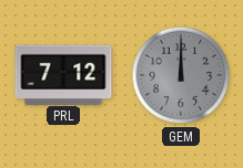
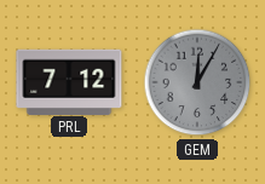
GEM: 12:00 -> 12:05
